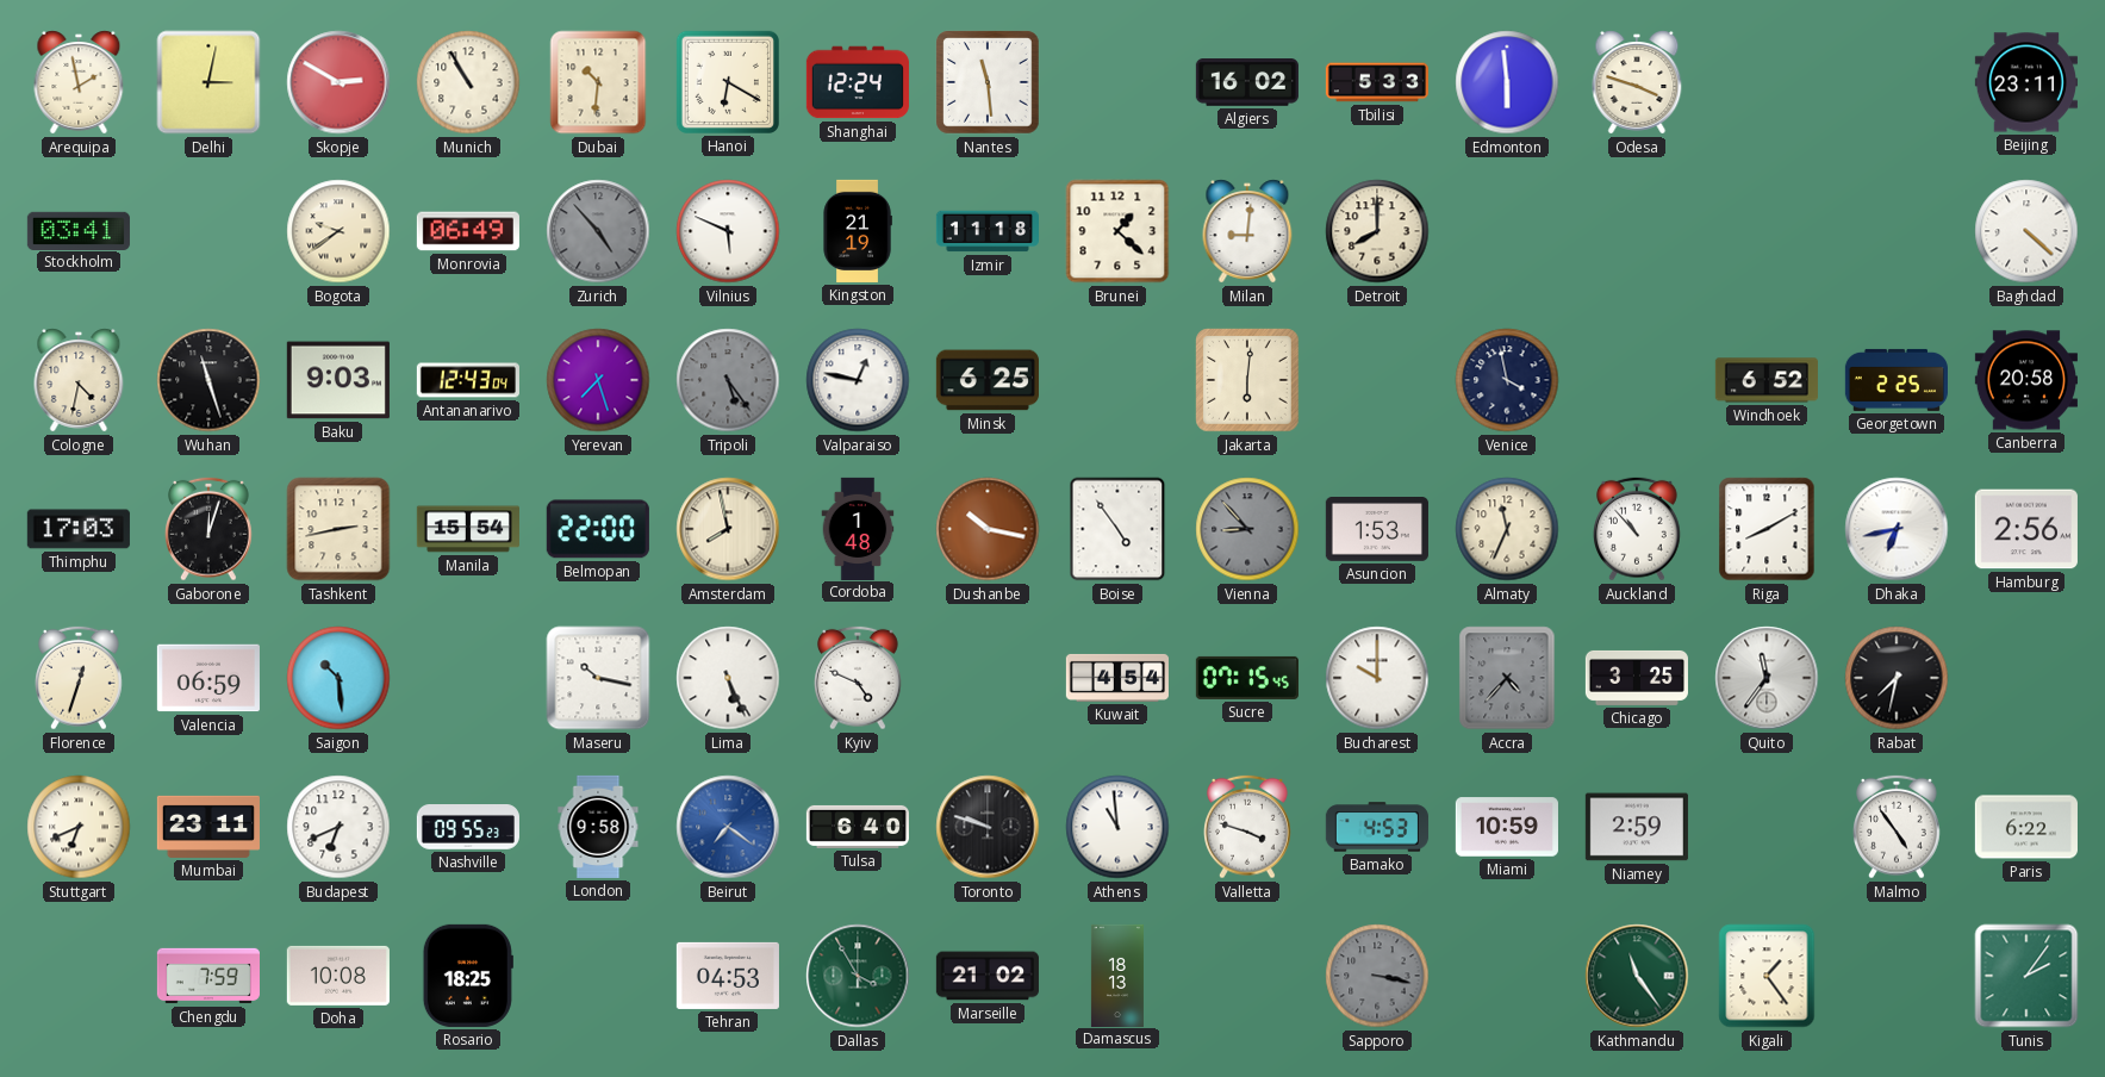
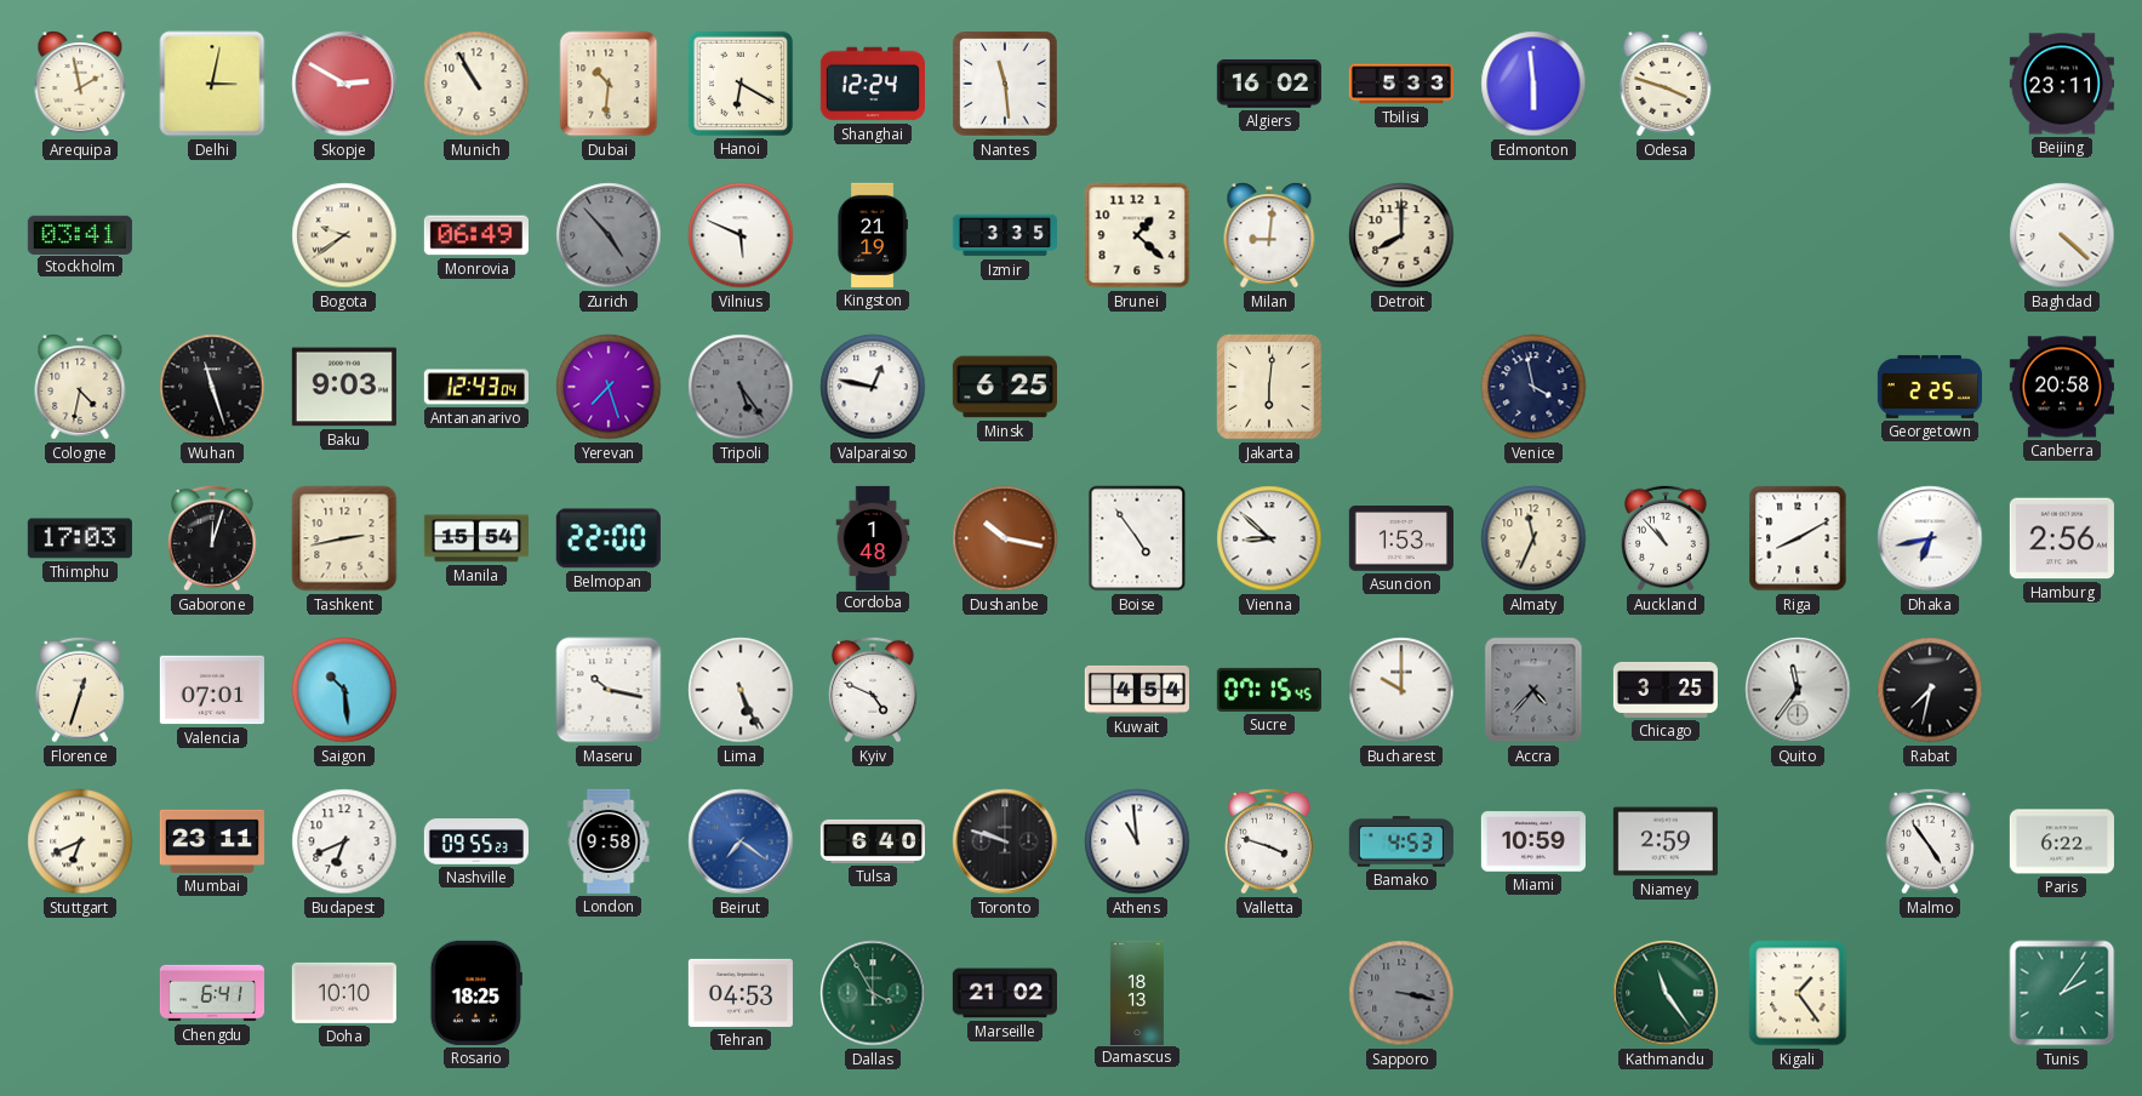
Izmir: 11:18 -> 3:35
Windhoek: 6:52 -> none
Amsterdam: 7:58 -> none
Vienna: 8:53 -> 8:52
Vienna dial: grey -> white
Valencia: 06:59 -> 07:01
Chengdu: 7:59 -> 6:41
Doha: 10:08 -> 10:10
